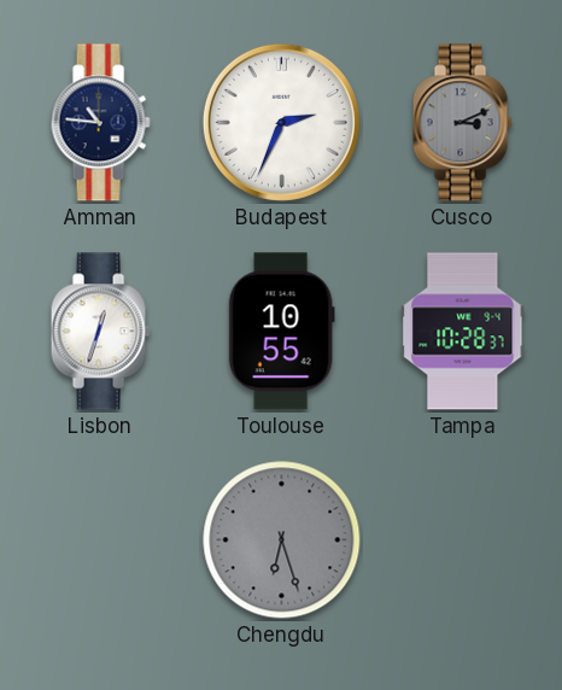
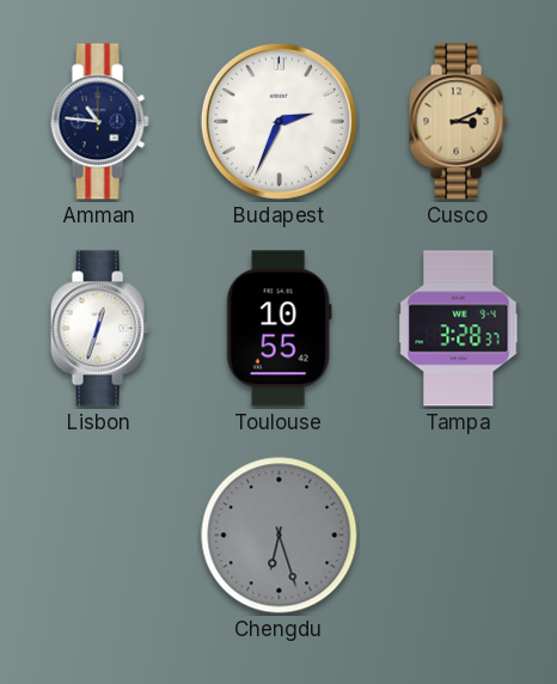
Cusco dial: grey -> champagne
Tampa: 10:28 -> 3:28
